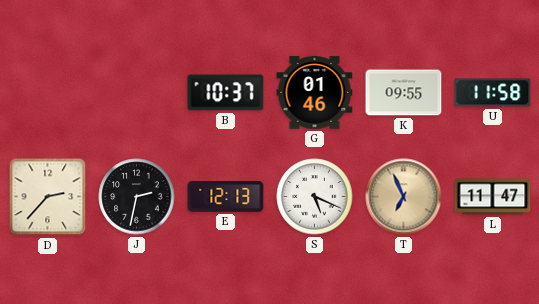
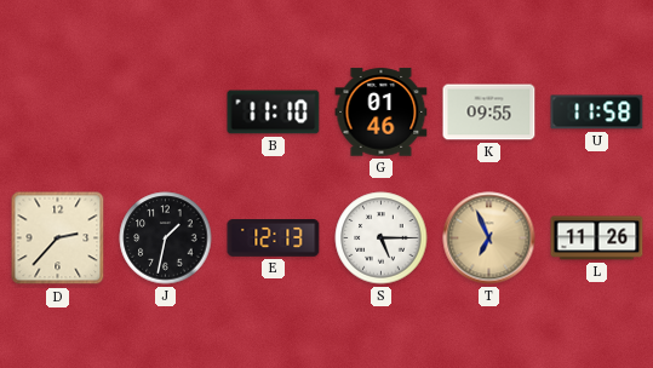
B: 10:37 -> 11:10
J: 2:32 -> 1:32
S: 5:19 -> 5:15
L: 11:47 -> 11:26
